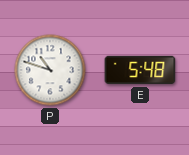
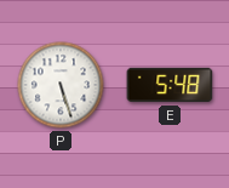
P: 10:48 -> 5:27
